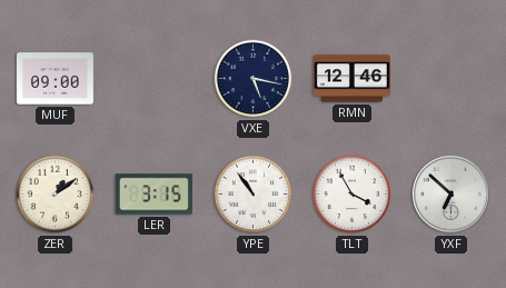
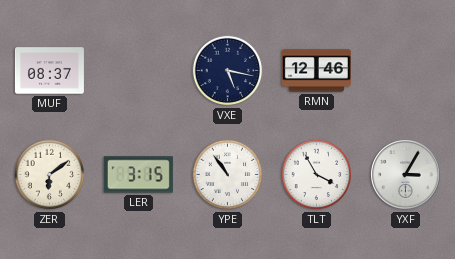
MUF: 09:00 -> 08:37
ZER: 1:09 -> 6:09
YXF: 6:52 -> 3:05
